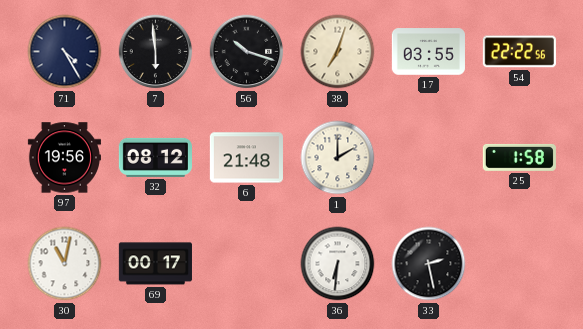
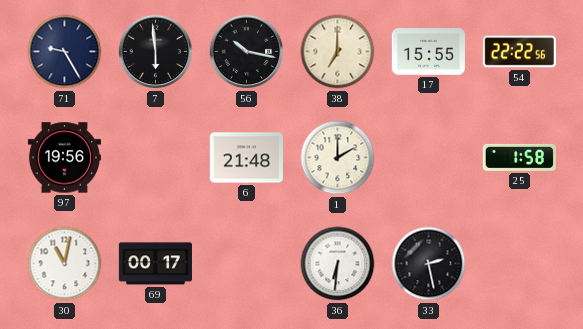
71: 4:25 -> 9:25
56: 10:18 -> 10:17
38: 7:03 -> 7:00
17: 03:55 -> 15:55
32: 08:12 -> none
